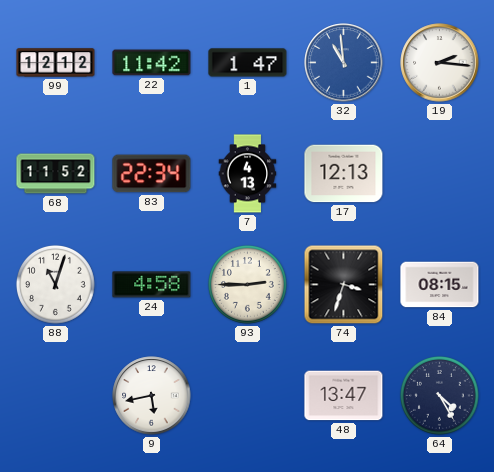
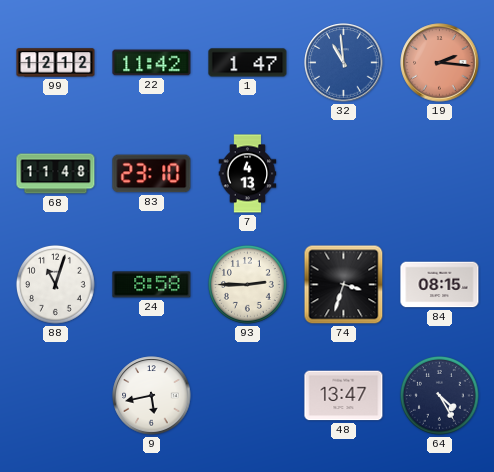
19 dial: white -> salmon
68: 11:52 -> 11:48
83: 22:34 -> 23:10
17: 12:13 -> none
24: 4:58 -> 8:58
